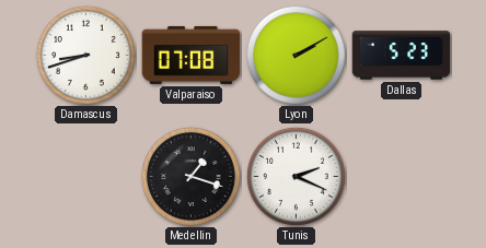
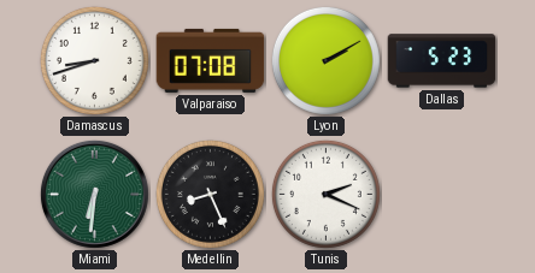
Miami: none -> 6:31
Medellin: 1:18 -> 8:26
